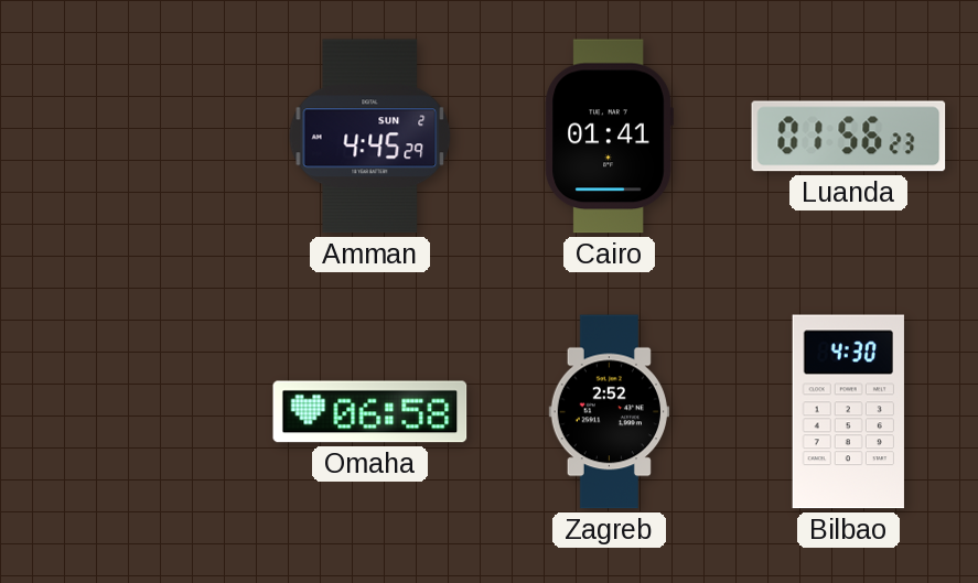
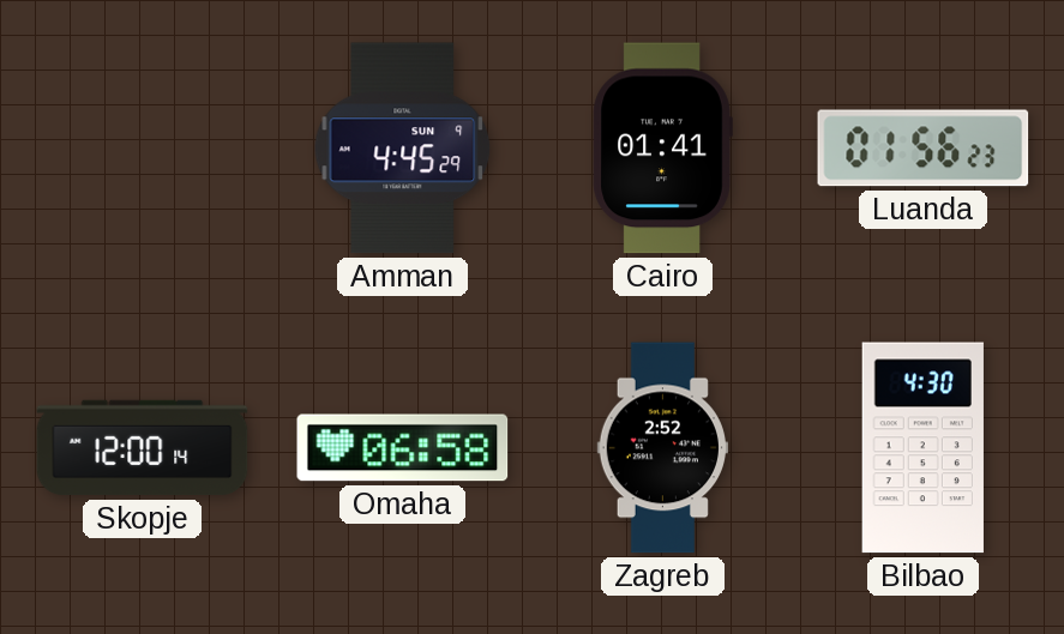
Amman date: SUN 2 -> SUN 9
Skopje: none -> 12:00
